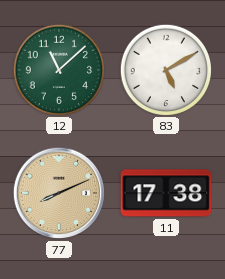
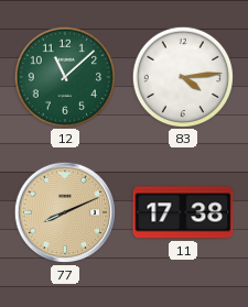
83: 5:10 -> 4:14
